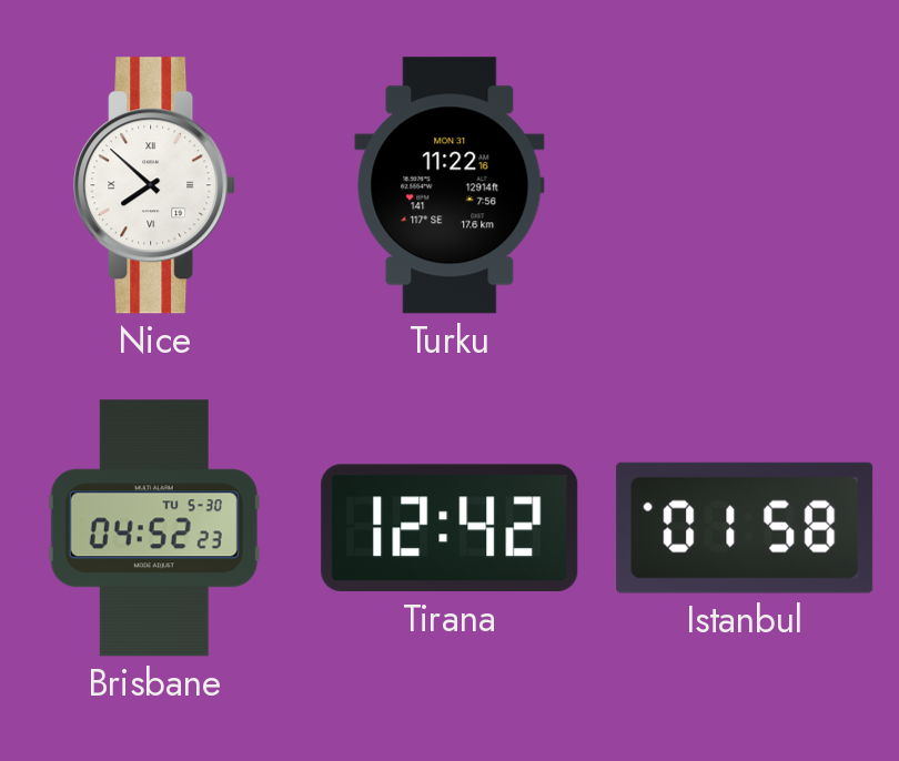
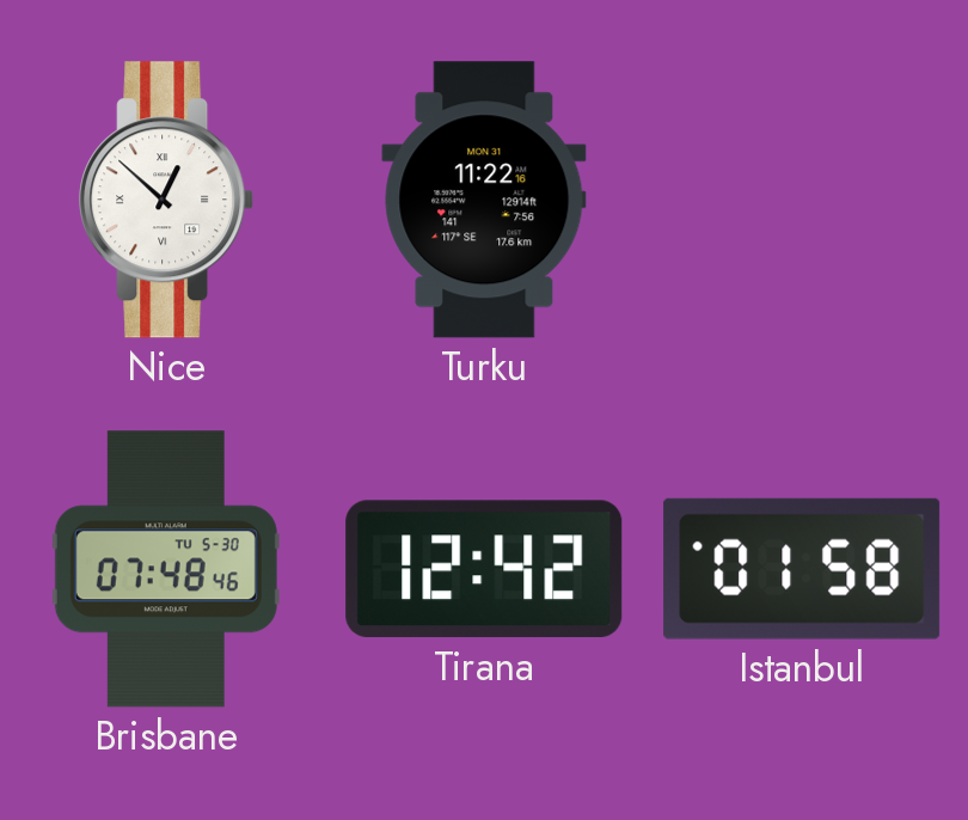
Nice: 7:52 -> 12:52
Brisbane: 04:52 -> 07:48
